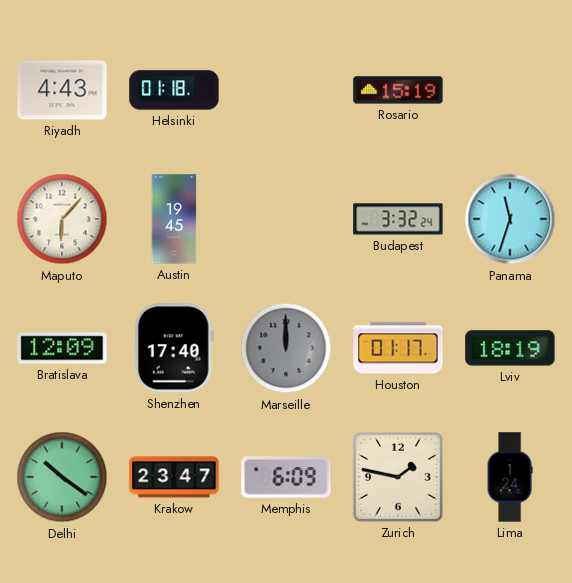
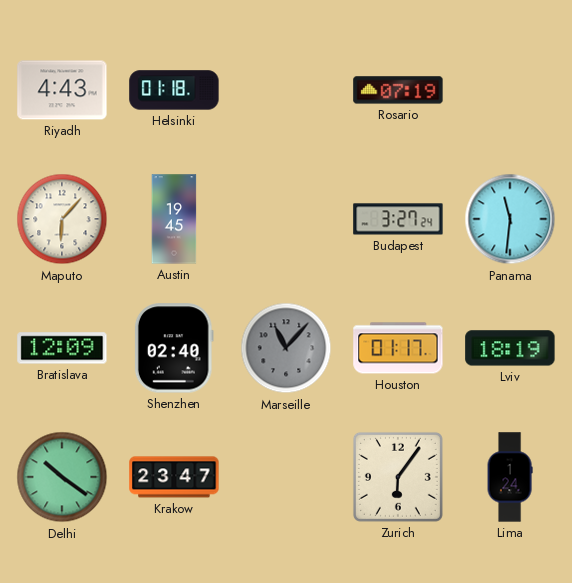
Rosario: 15:19 -> 07:19
Budapest: 3:32 -> 3:27
Panama: 11:33 -> 11:31
Shenzhen: 17:40 -> 02:40
Marseille: 12:00 -> 11:07
Memphis: 6:09 -> none
Zurich: 1:47 -> 6:06
